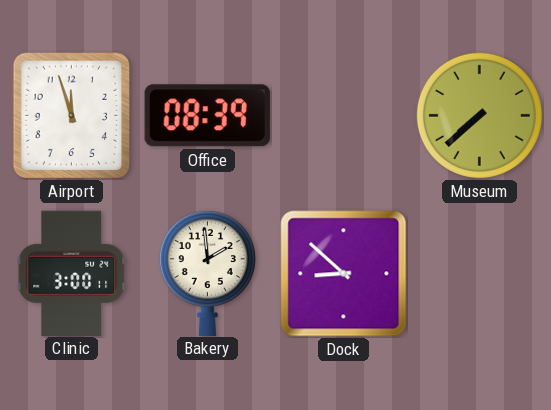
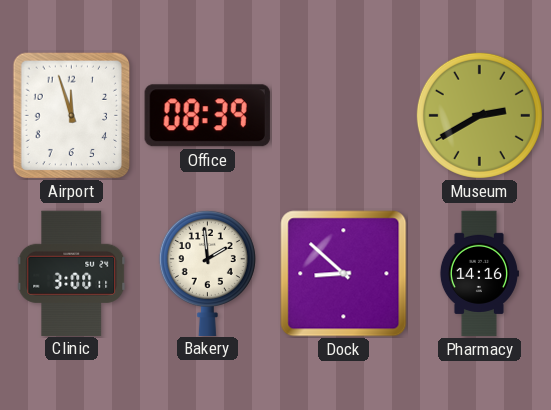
Museum: 7:38 -> 2:40
Pharmacy: none -> 14:16
